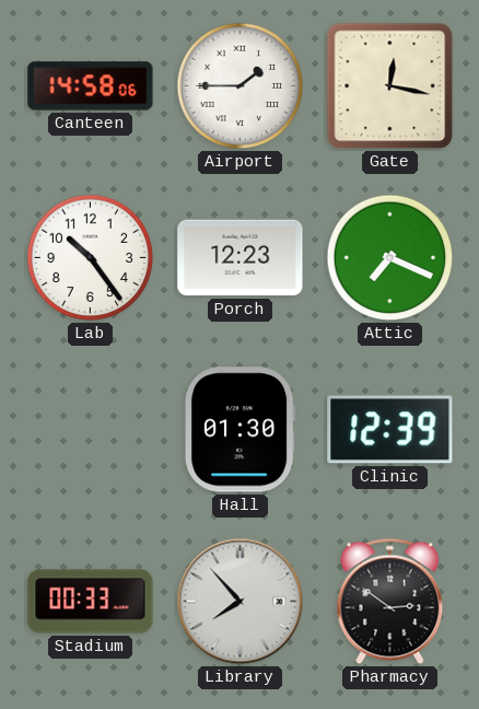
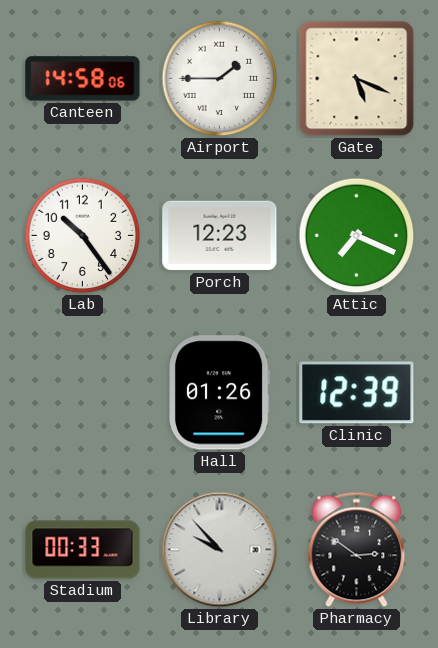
Gate: 12:17 -> 5:19
Hall: 01:30 -> 01:26
Library: 7:53 -> 9:53
